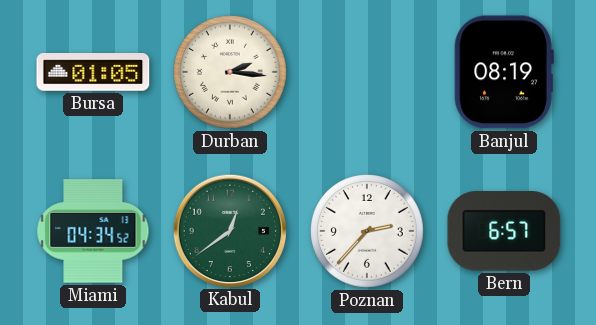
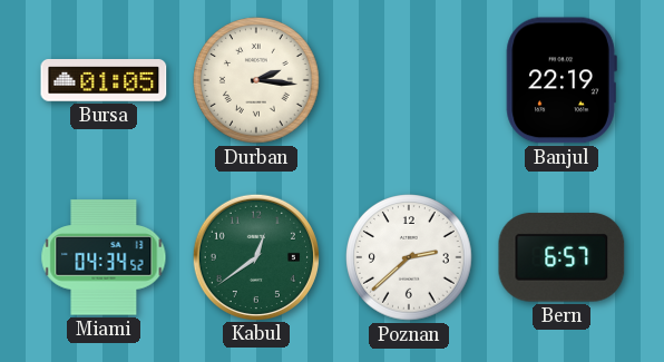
Banjul: 08:19 -> 22:19
Poznan: 2:37 -> 2:38
